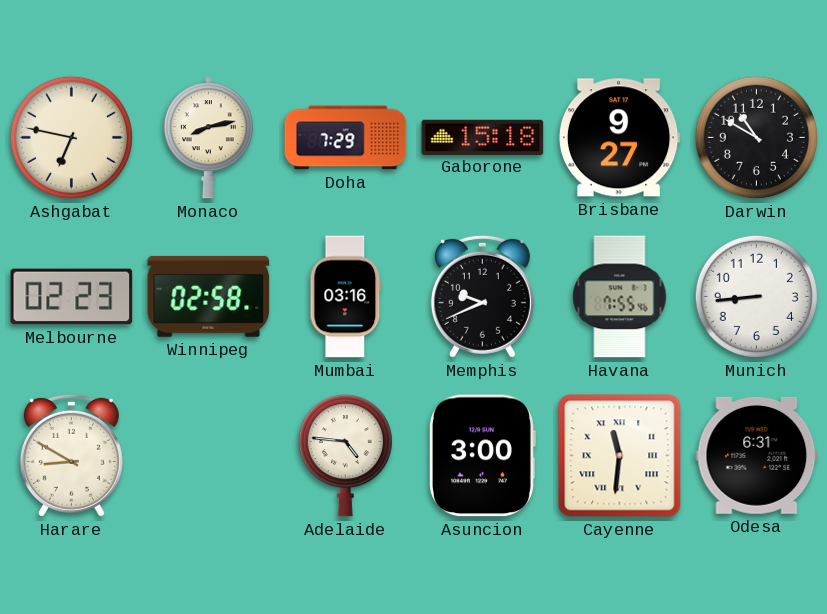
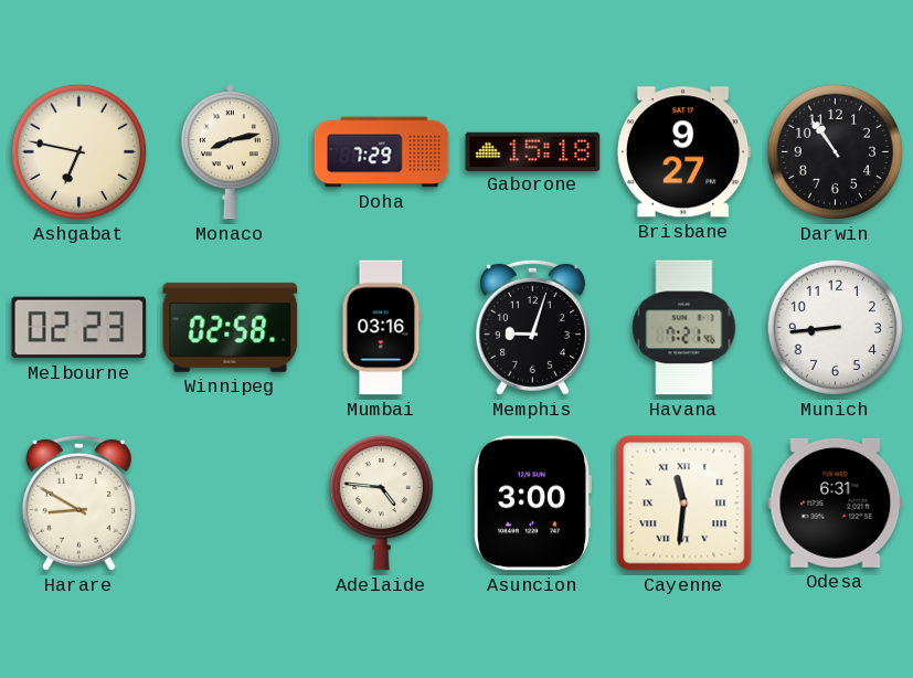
Darwin: 10:50 -> 10:54
Memphis: 9:41 -> 9:03
Havana: 7:55 -> 7:21
